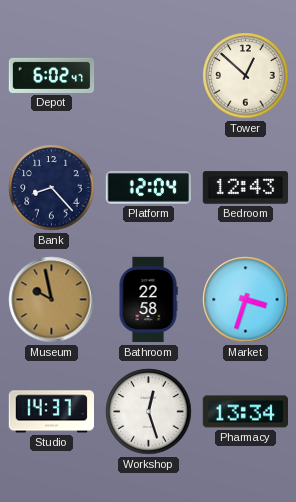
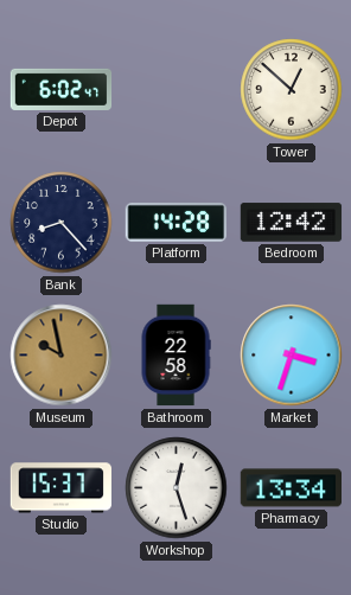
Platform: 12:04 -> 14:28
Bedroom: 12:43 -> 12:42
Studio: 14:37 -> 15:37
